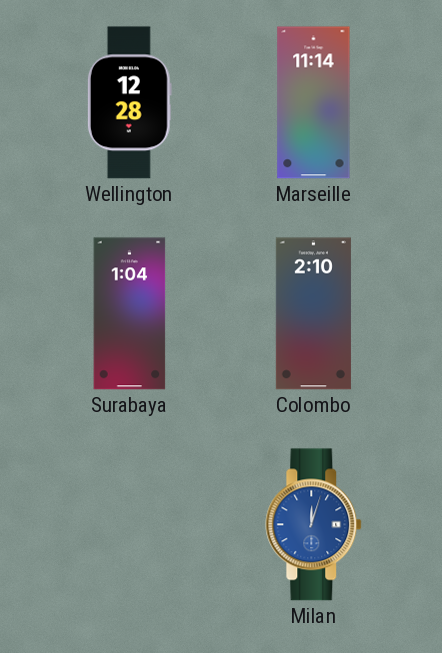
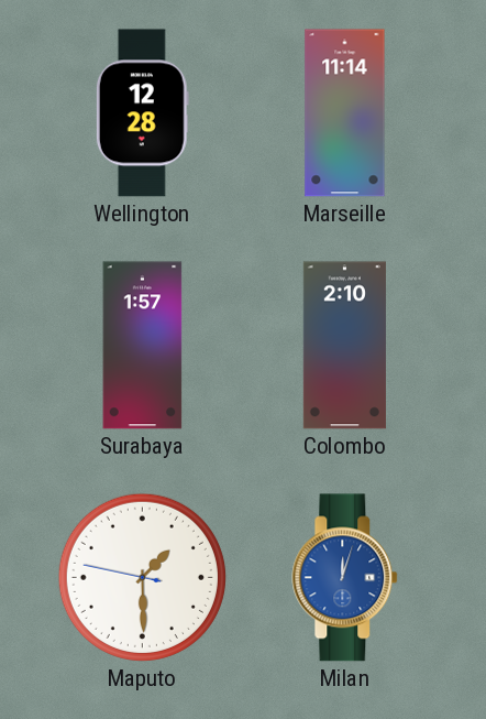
Surabaya: 1:04 -> 1:57
Maputo: none -> 1:29
